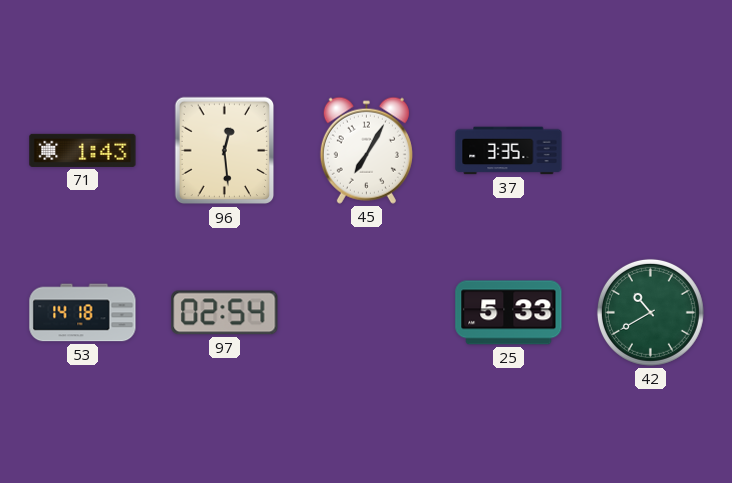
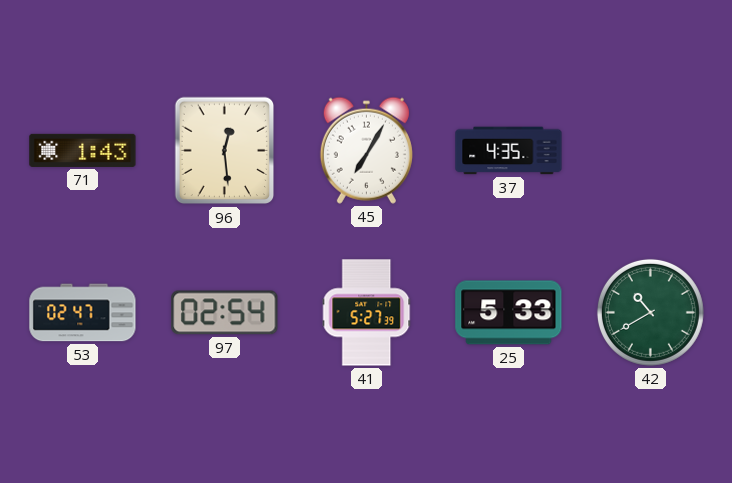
37: 3:35 -> 4:35
53: 14:18 -> 02:47
41: none -> 5:27
